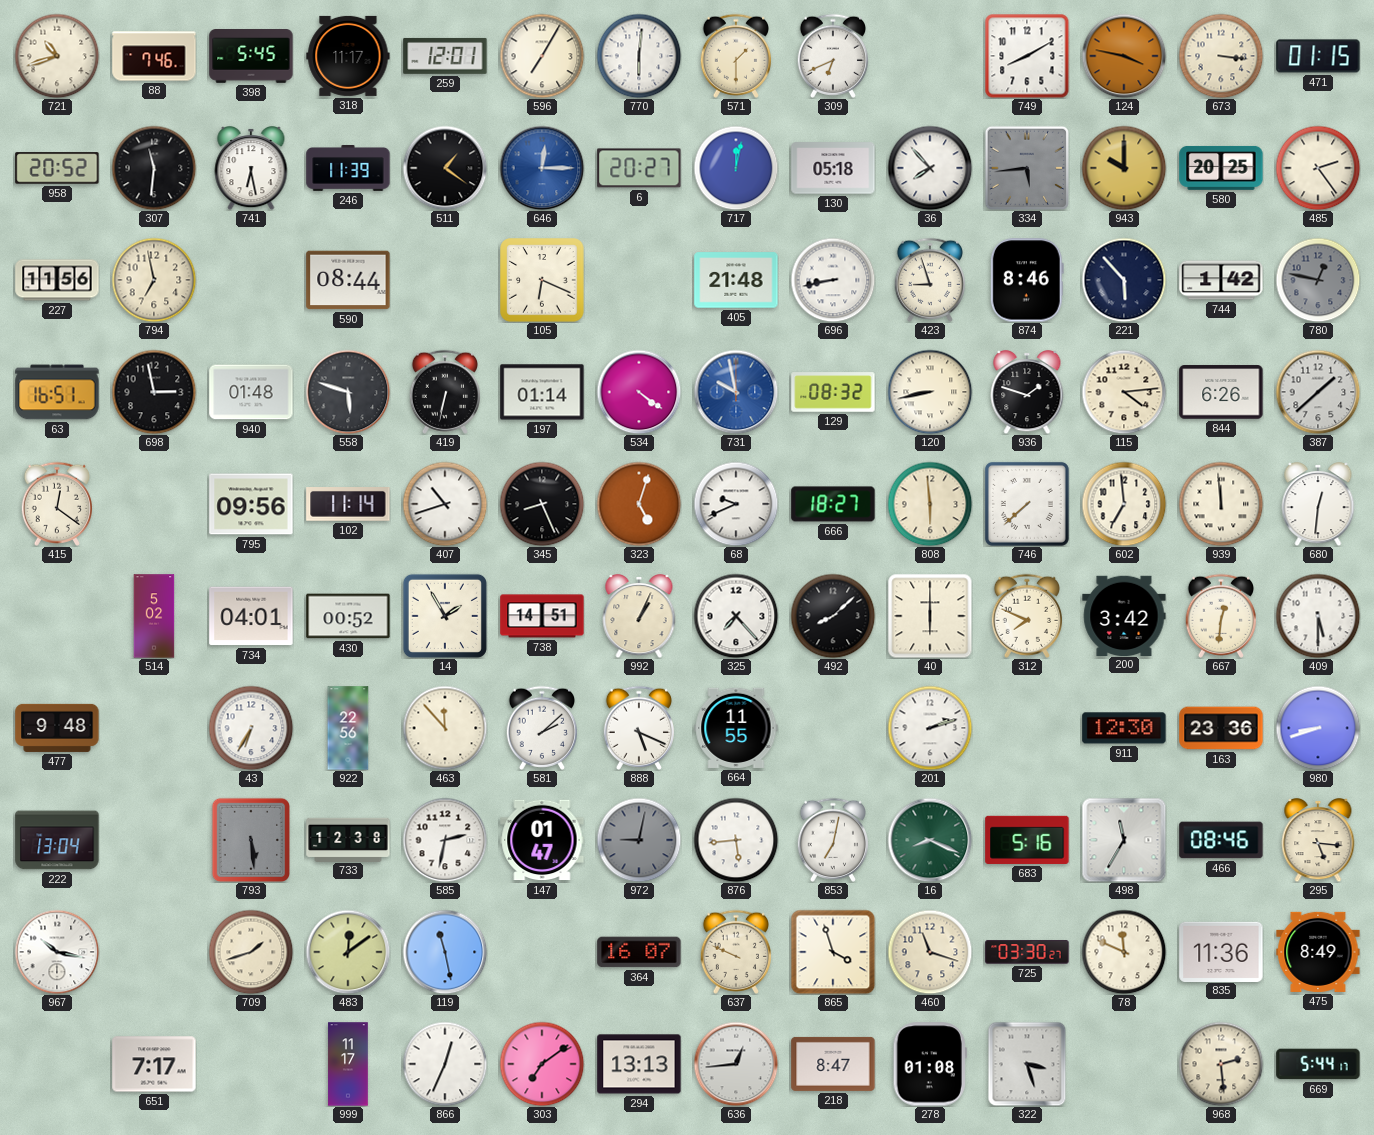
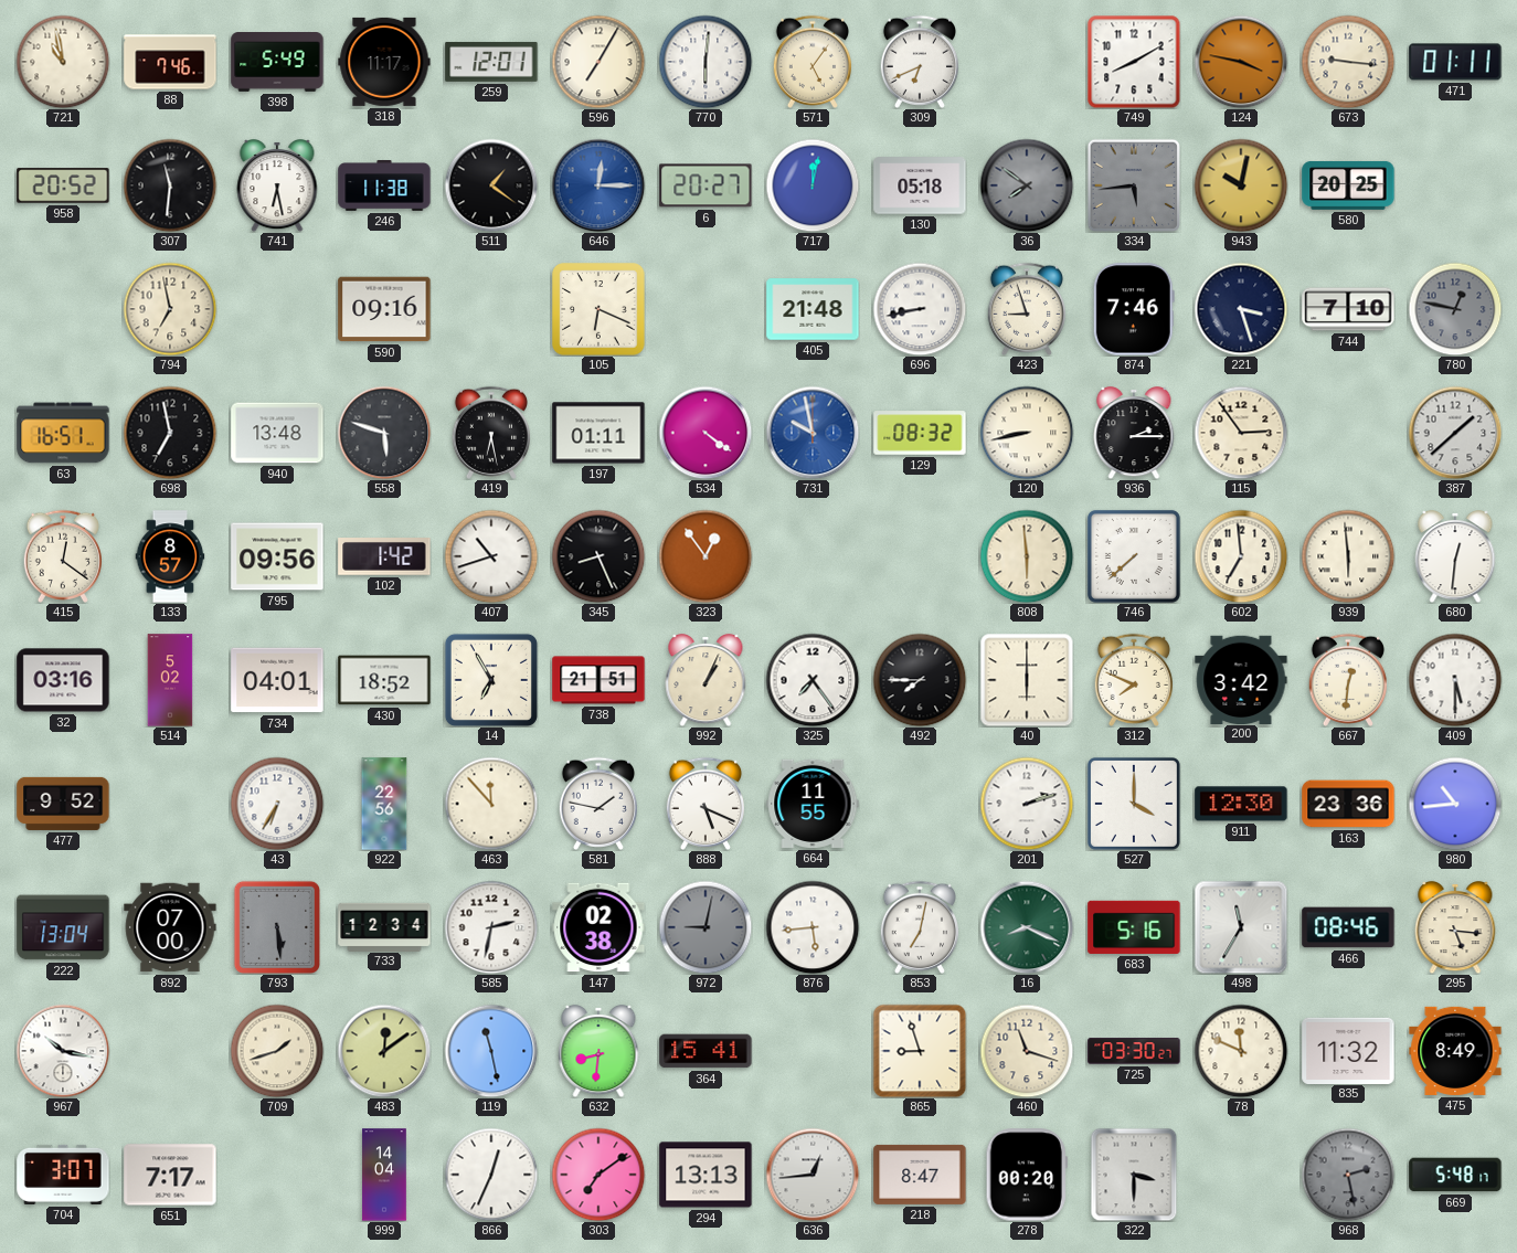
721: 10:42 -> 10:58
398: 5:45 -> 5:49
571: 1:30 -> 5:06
673: 3:16 -> 9:16
471: 01:15 -> 01:11
246: 11:39 -> 11:38
36: 7:53 -> 7:51
36 dial: white -> grey
943: 10:00 -> 10:02
485: 2:24 -> none
227: 11:56 -> none
590: 08:44 -> 09:16
874: 8:46 -> 7:46
221: 5:53 -> 3:27
744: 1:42 -> 7:10
698: 2:58 -> 6:58
940: 01:48 -> 13:48
419: 6:32 -> 6:28
197: 01:14 -> 01:11
936: 1:48 -> 2:15
115: 4:14 -> 2:54
844: 6:26 -> none
133: none -> 8:57
102: 11:14 -> 1:42
323: 5:03 -> 12:54
68: 9:41 -> none
666: 18:27 -> none
939: 11:59 -> 5:59
32: none -> 03:16
430: 00:52 -> 18:52
14: 1:55 -> 6:55
738: 14:51 -> 21:51
325: 7:23 -> 7:24
492: 8:08 -> 7:45
477: 9:48 -> 9:52
581: 2:08 -> 1:47
527: none -> 4:00
980: 8:42 -> 10:44
892: none -> 07:00
733: 12:38 -> 12:34
147: 01:47 -> 02:38
632: none -> 8:31
364: 16:07 -> 15:41
637: 9:49 -> none
865: 3:57 -> 8:57
835: 11:36 -> 11:32
704: none -> 3:07
999: 11:17 -> 14:04
278: 01:08 -> 00:20
322: 3:27 -> 3:30
968: 2:29 -> 2:28
968 dial: cream -> grey
669: 5:44 -> 5:48
